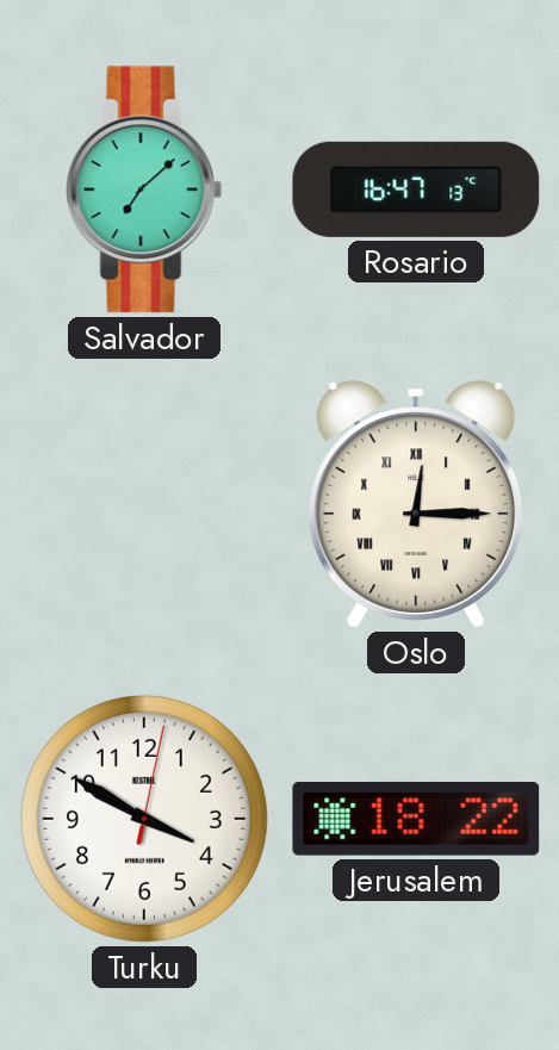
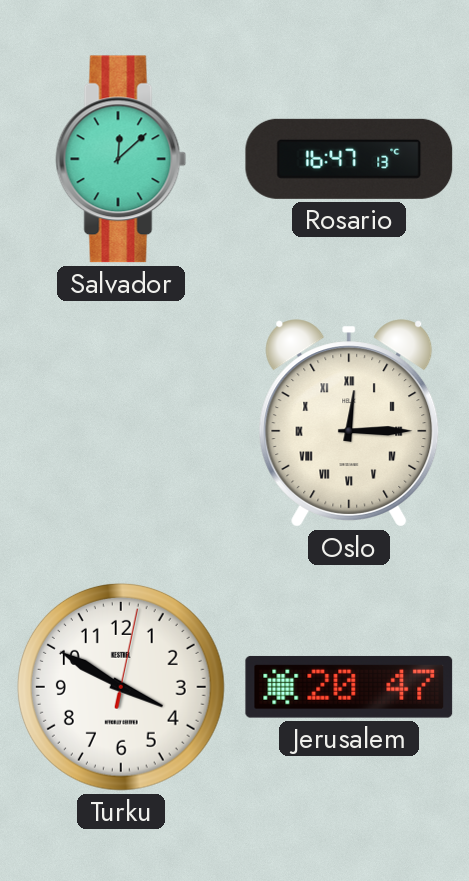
Salvador: 7:08 -> 12:08
Jerusalem: 18:22 -> 20:47
